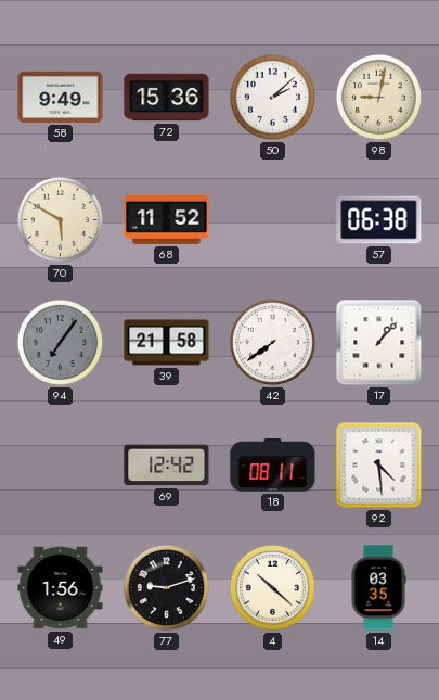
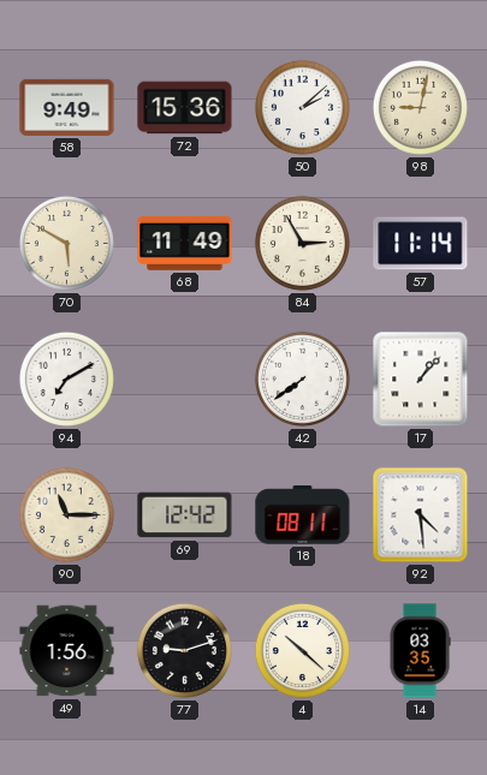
68: 11:52 -> 11:49
84: none -> 2:55
57: 06:38 -> 11:14
94: 7:06 -> 7:10
94 dial: grey -> white
39: 21:58 -> none
90: none -> 11:15
